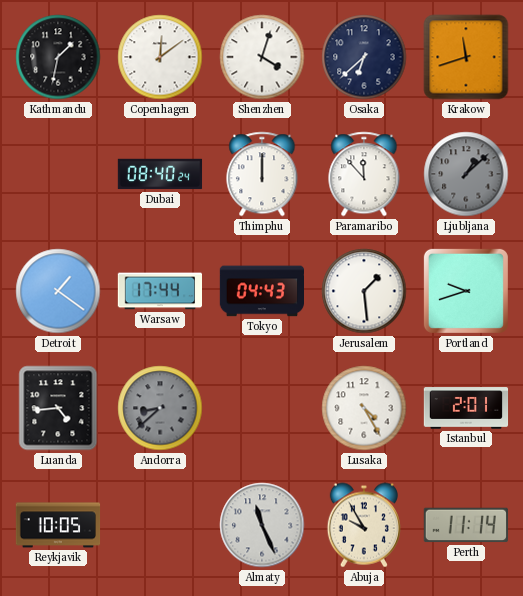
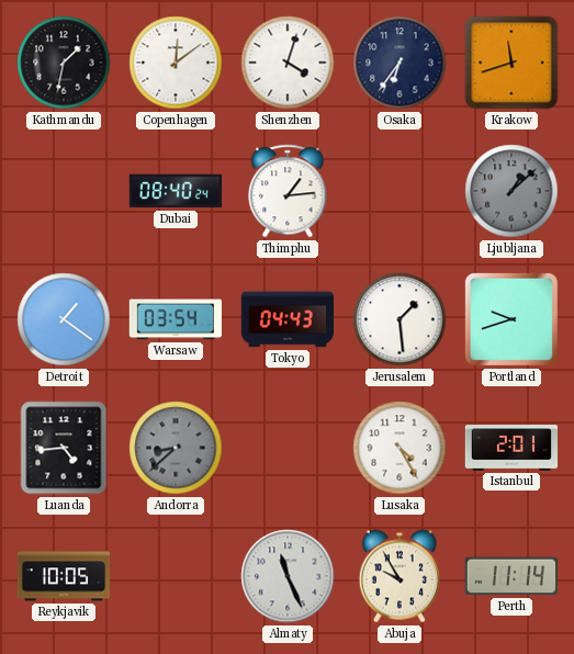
Osaka: 6:38 -> 6:36
Thimphu: 12:00 -> 1:14
Paramaribo: 11:53 -> none
Warsaw: 17:44 -> 03:54
